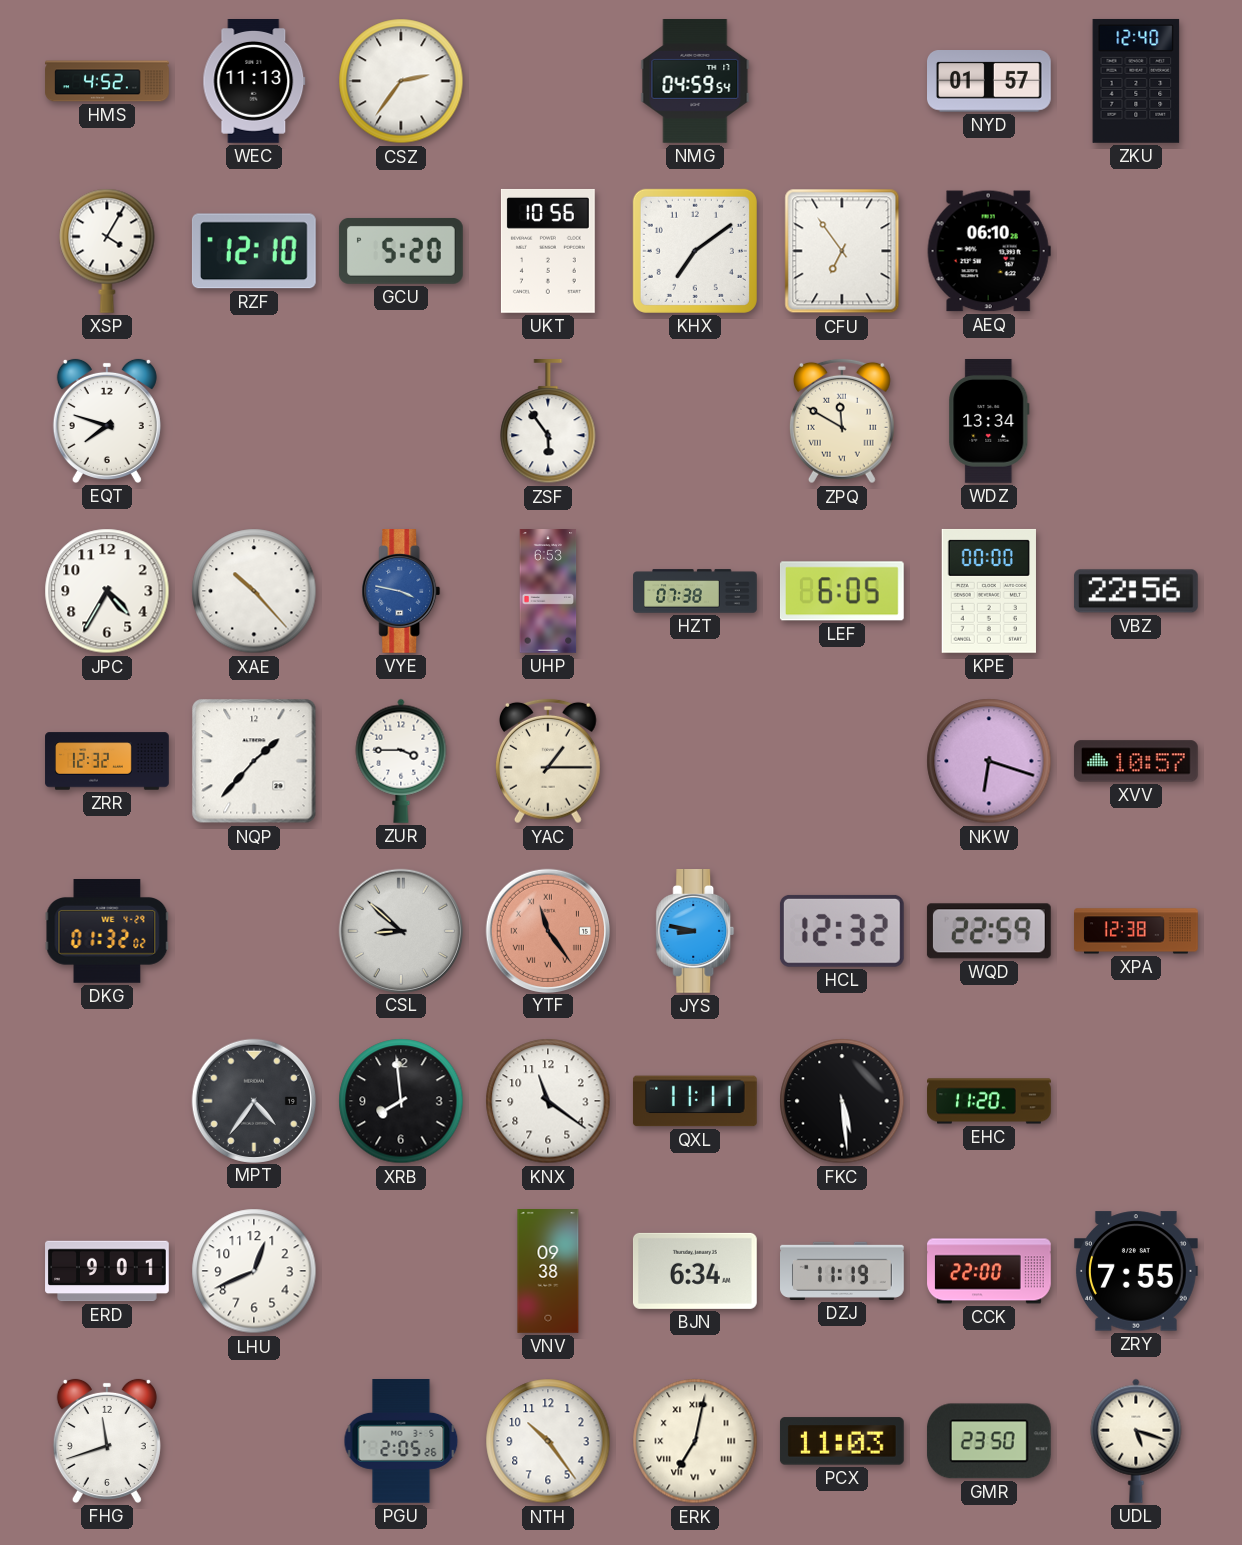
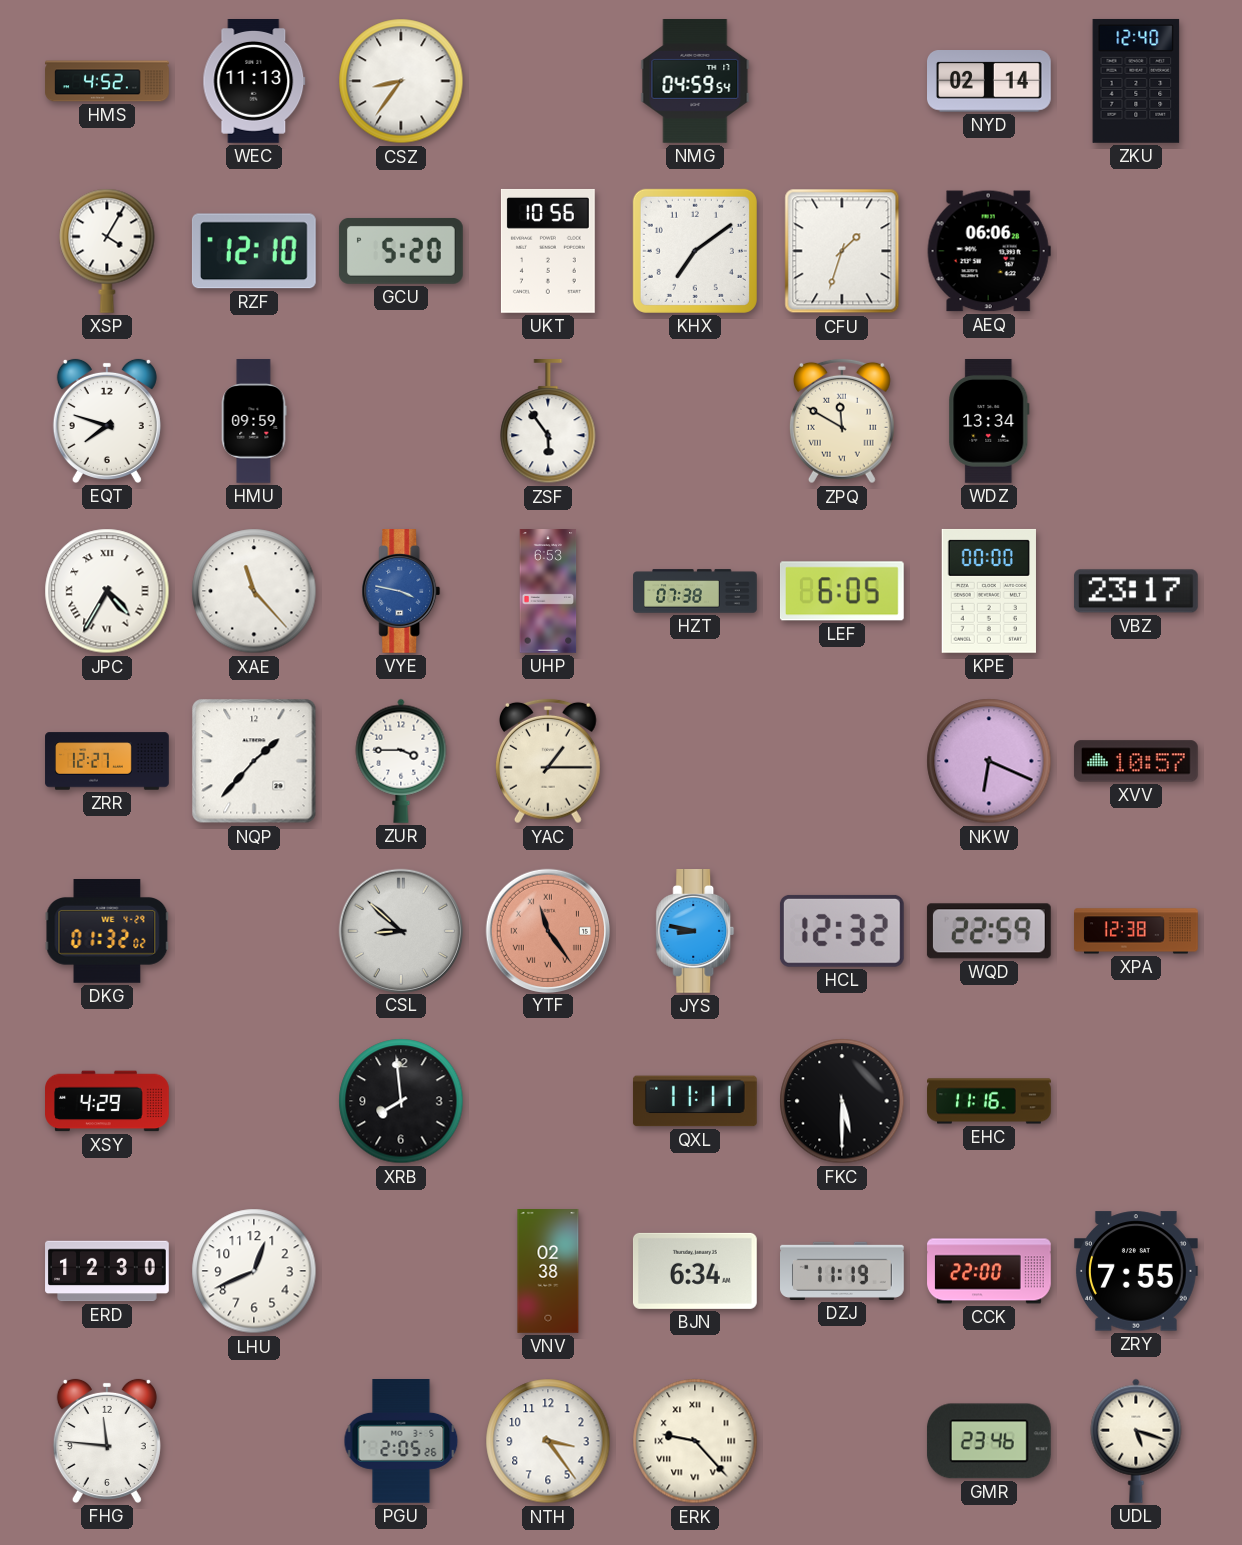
CSZ: 2:36 -> 8:36
NYD: 01:57 -> 02:14
CFU: 6:54 -> 1:33
AEQ: 06:10 -> 06:06
HMU: none -> 09:59
JPC numerals: Arabic -> Roman
XAE: 10:23 -> 11:23
VBZ: 22:56 -> 23:17
ZRR: 12:32 -> 12:27
NKW: 6:18 -> 6:19
XSY: none -> 4:29
MPT: 4:36 -> none
KNX: 11:21 -> none
FKC: 5:29 -> 5:30
EHC: 11:20 -> 11:16
ERD: 9:01 -> 12:30
VNV: 09:38 -> 02:38
FHG: 11:42 -> 11:46
NTH: 10:24 -> 3:24
ERK: 7:02 -> 9:23
PCX: 11:03 -> none
GMR: 23:50 -> 23:46
